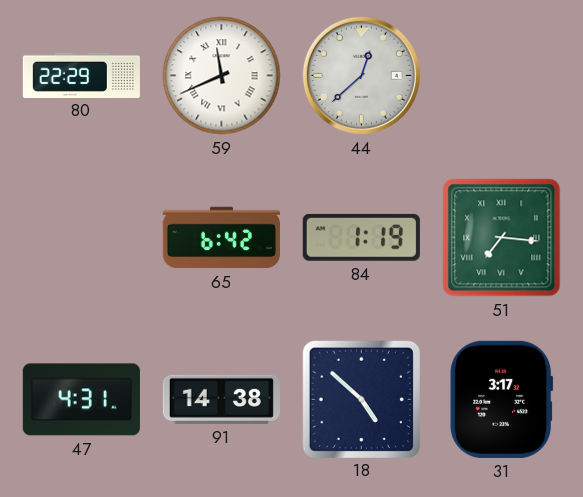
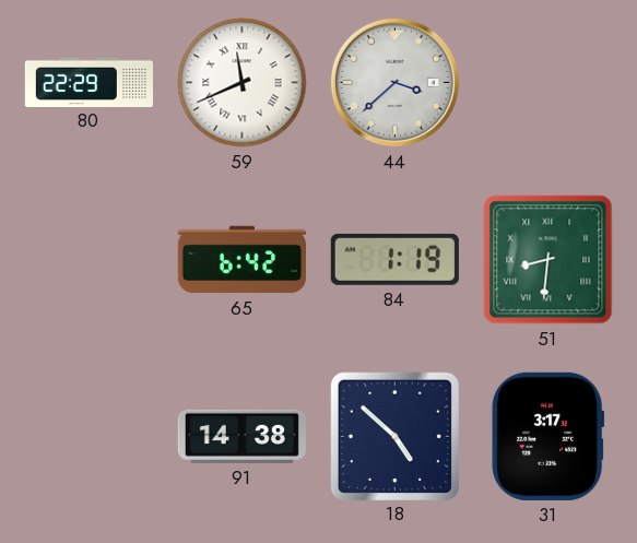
44: 12:38 -> 3:38
51: 7:16 -> 8:31
47: 4:31 -> none
